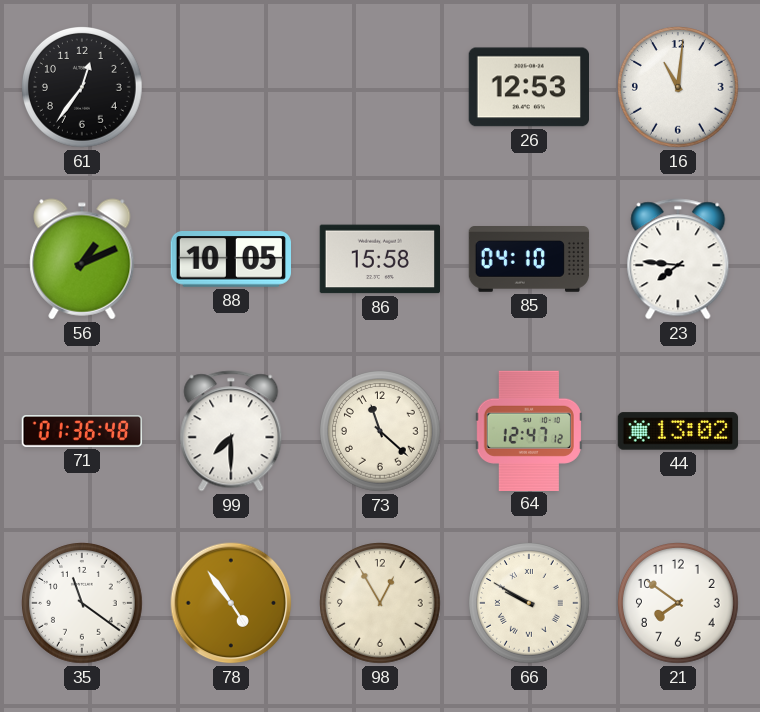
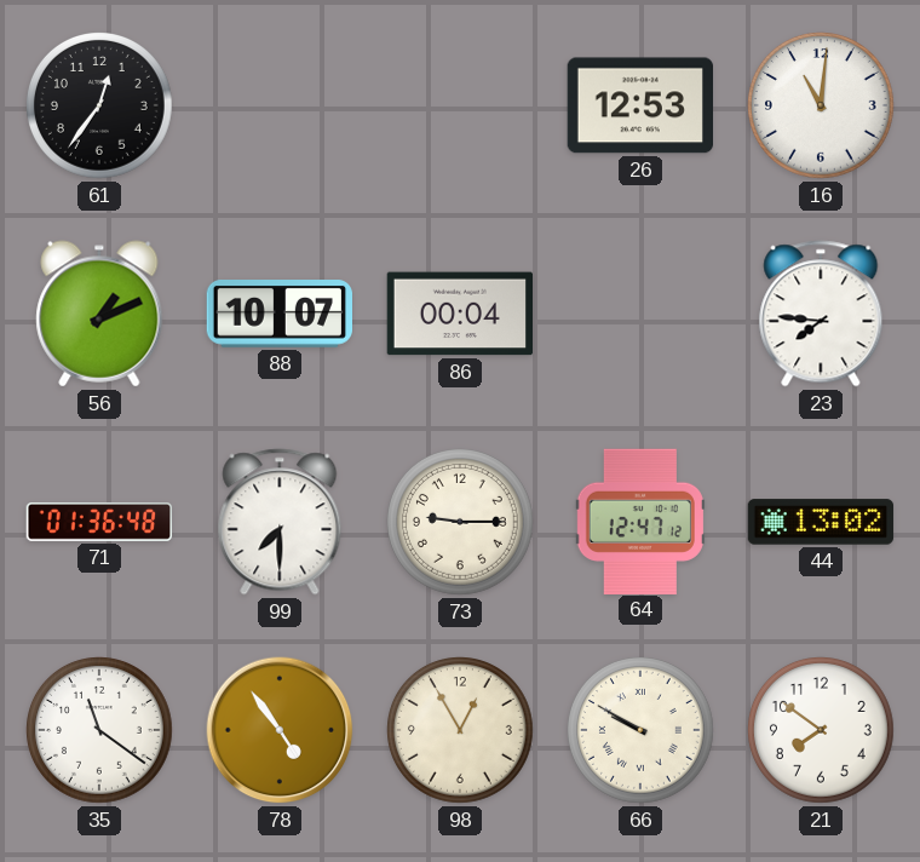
88: 10:05 -> 10:07
86: 15:58 -> 00:04
85: 04:10 -> none
73: 11:22 -> 9:15
